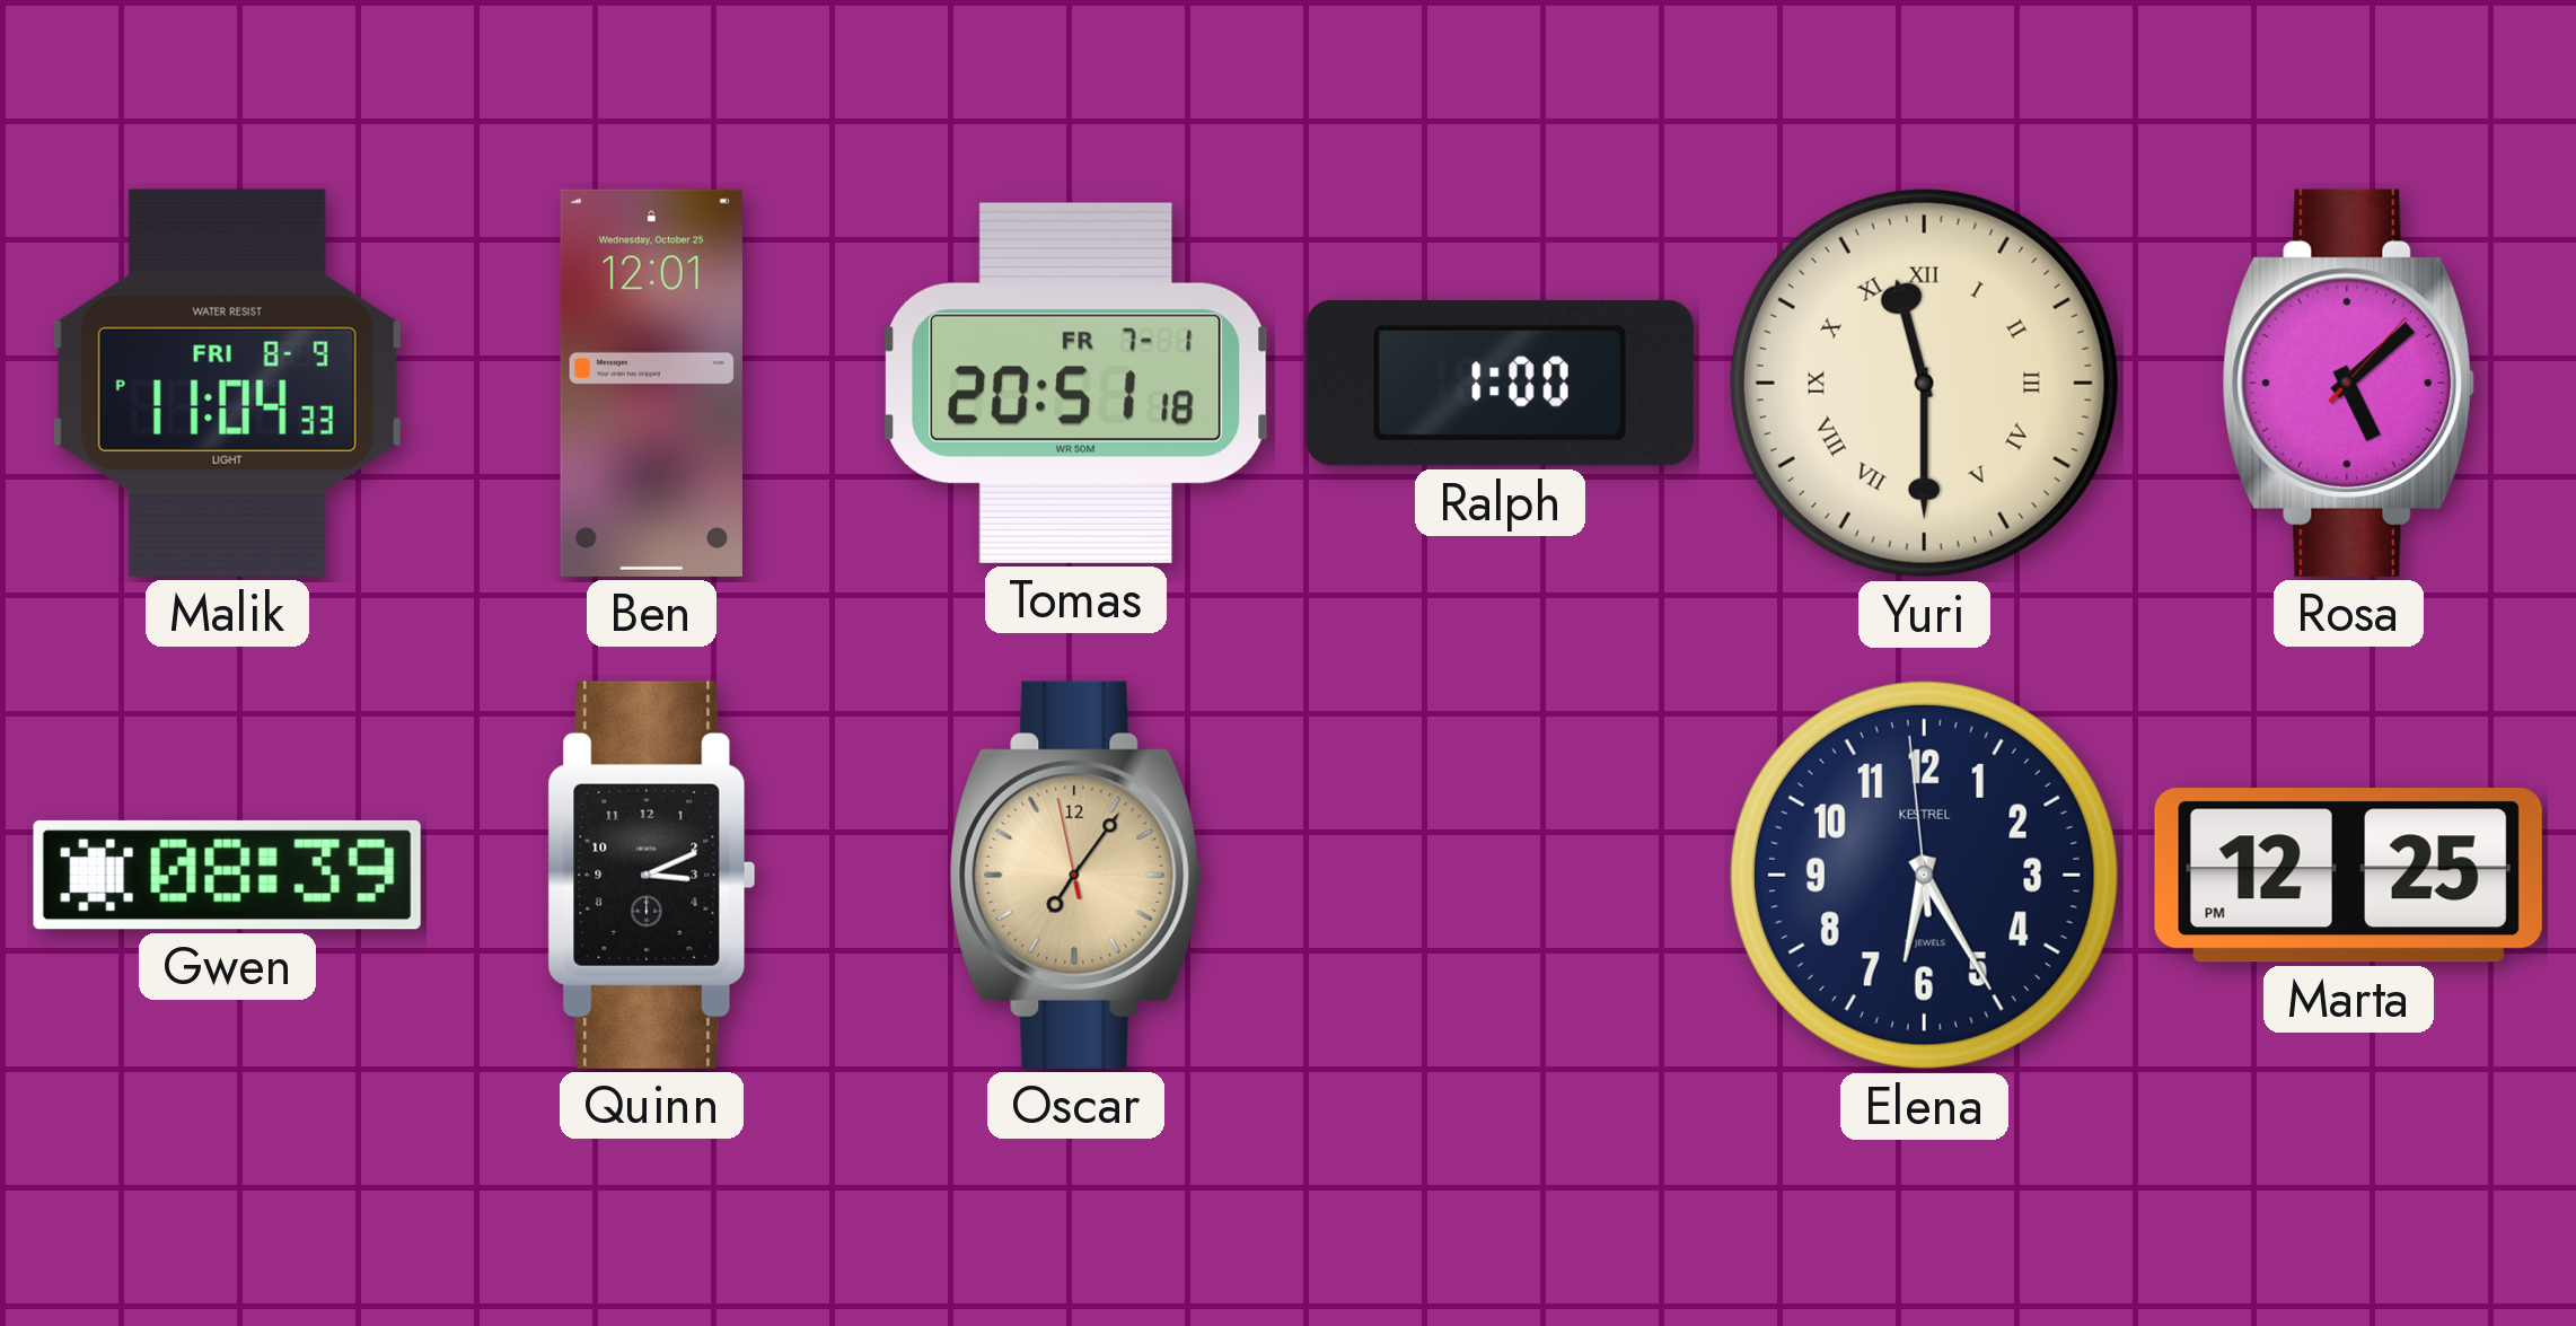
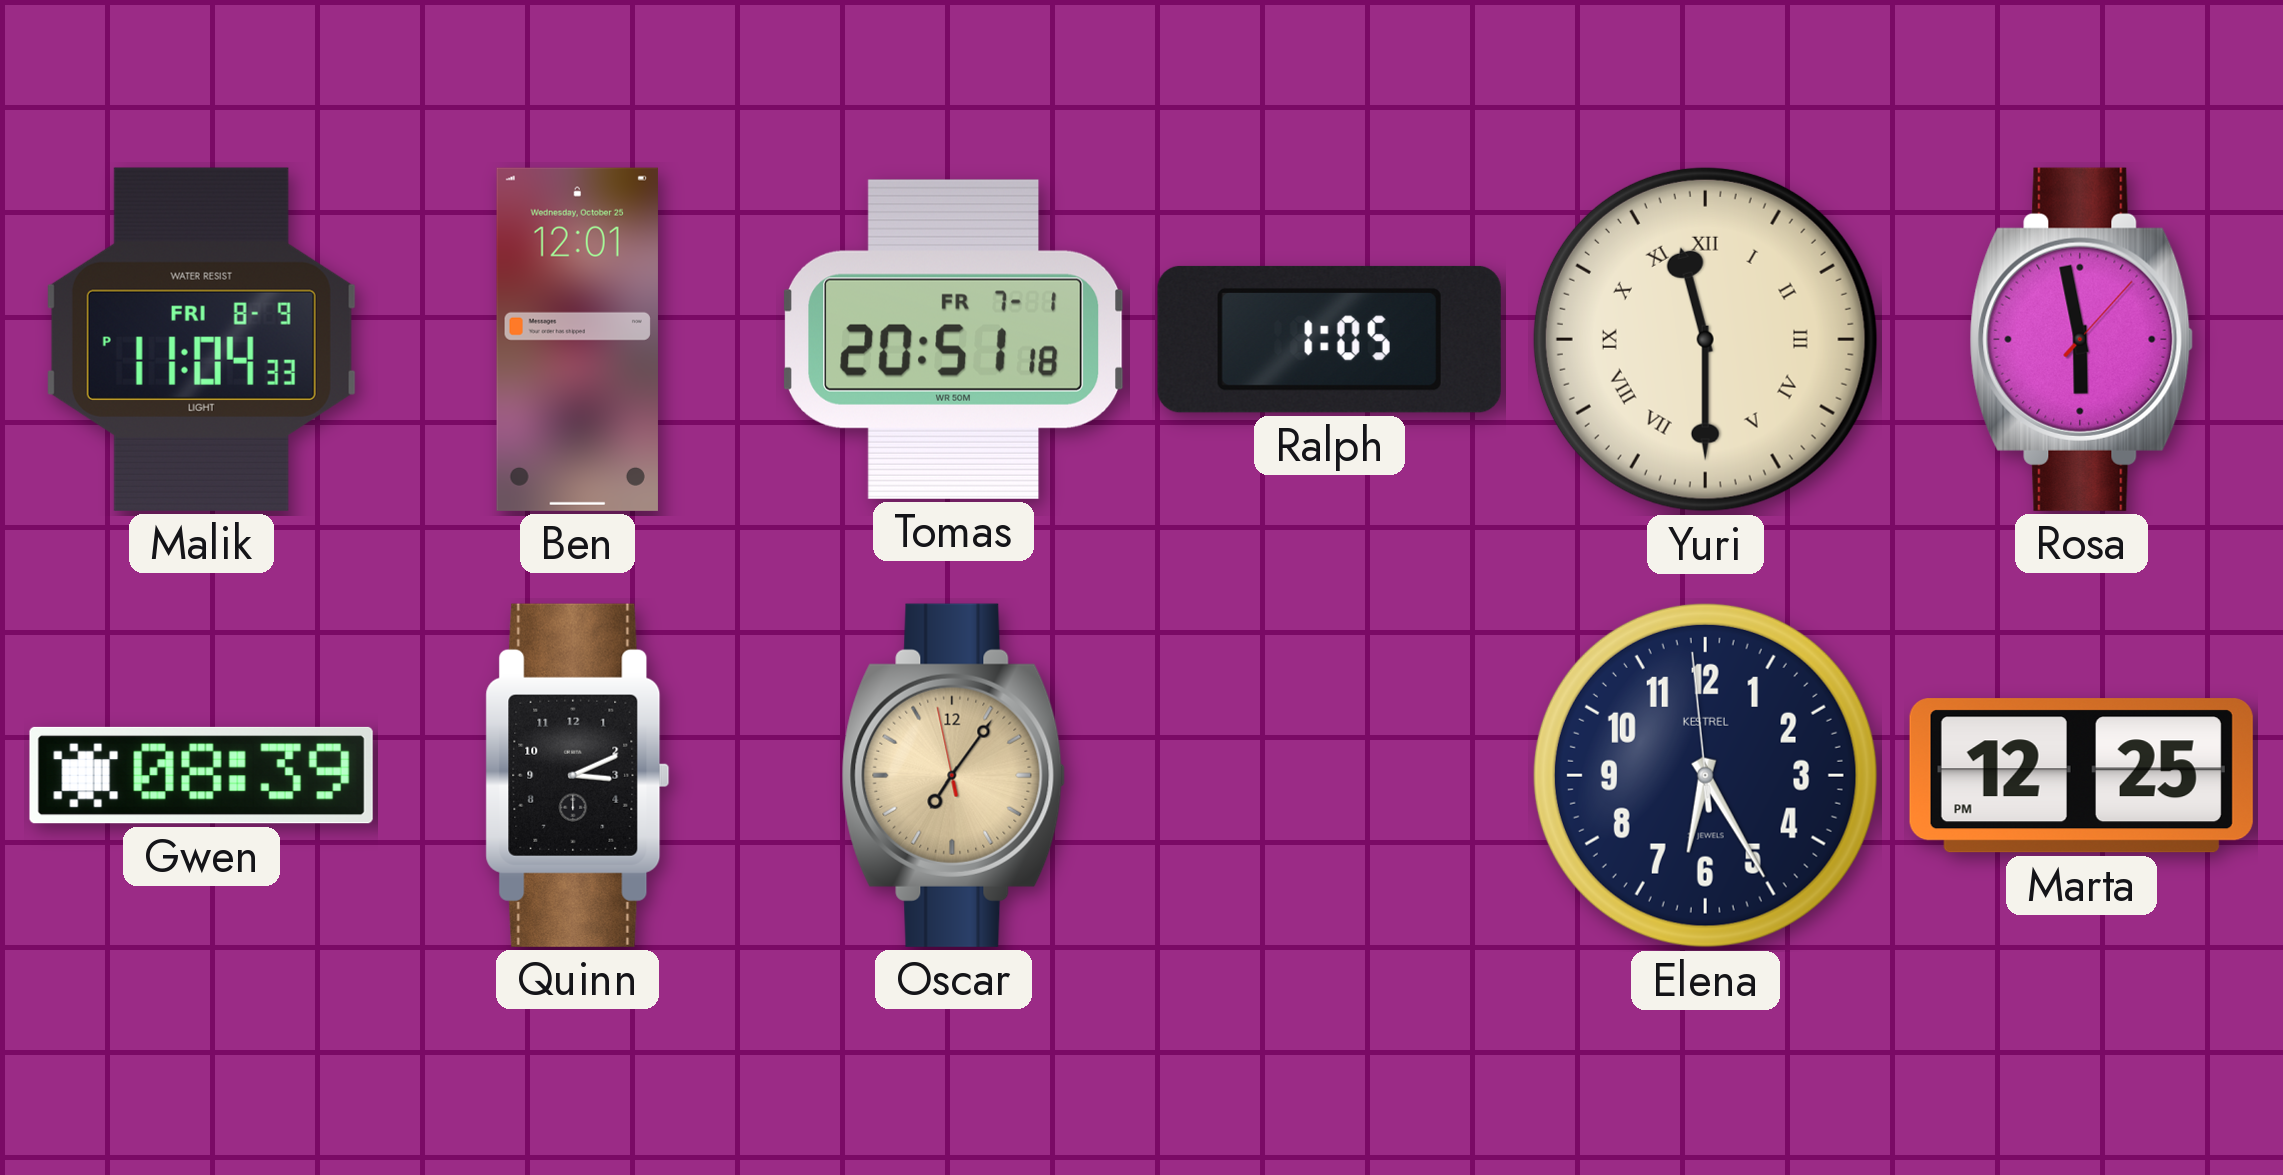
Ralph: 1:00 -> 1:05
Rosa: 5:08 -> 5:58
